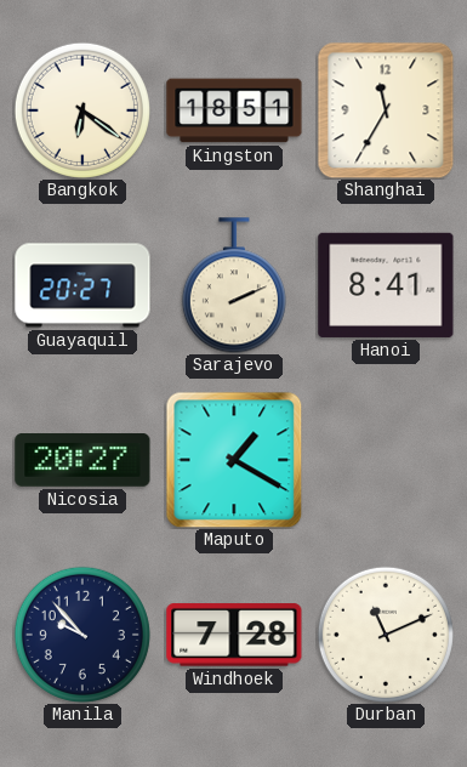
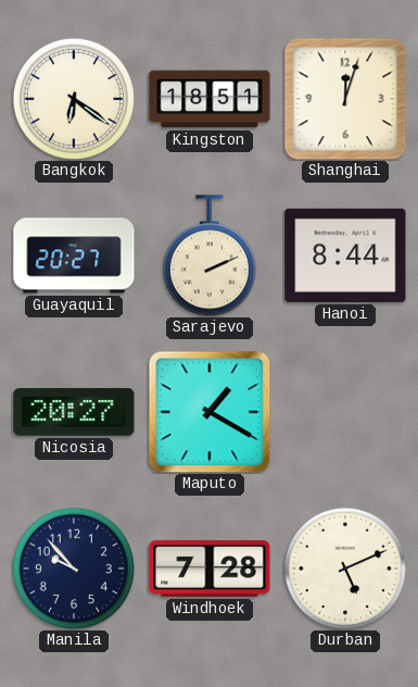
Shanghai: 11:35 -> 12:03
Hanoi: 8:41 -> 8:44
Durban: 11:11 -> 5:11
